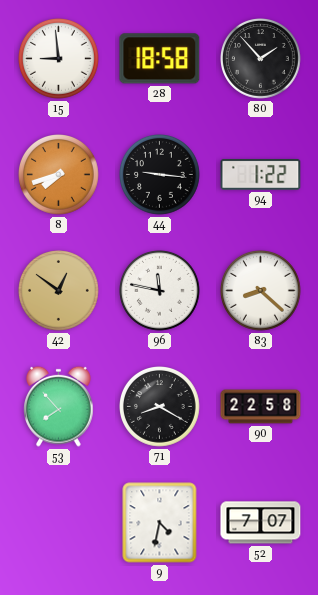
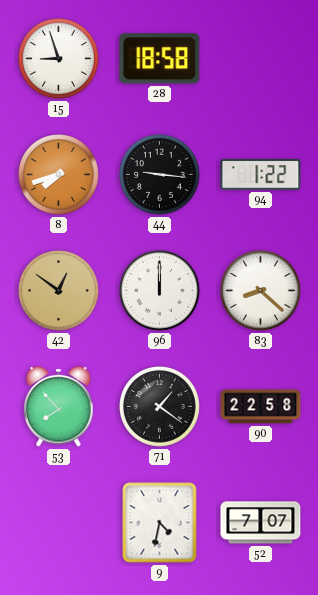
15: 8:59 -> 8:57
80: 1:53 -> none
96: 11:47 -> 12:00
71: 8:20 -> 1:21
